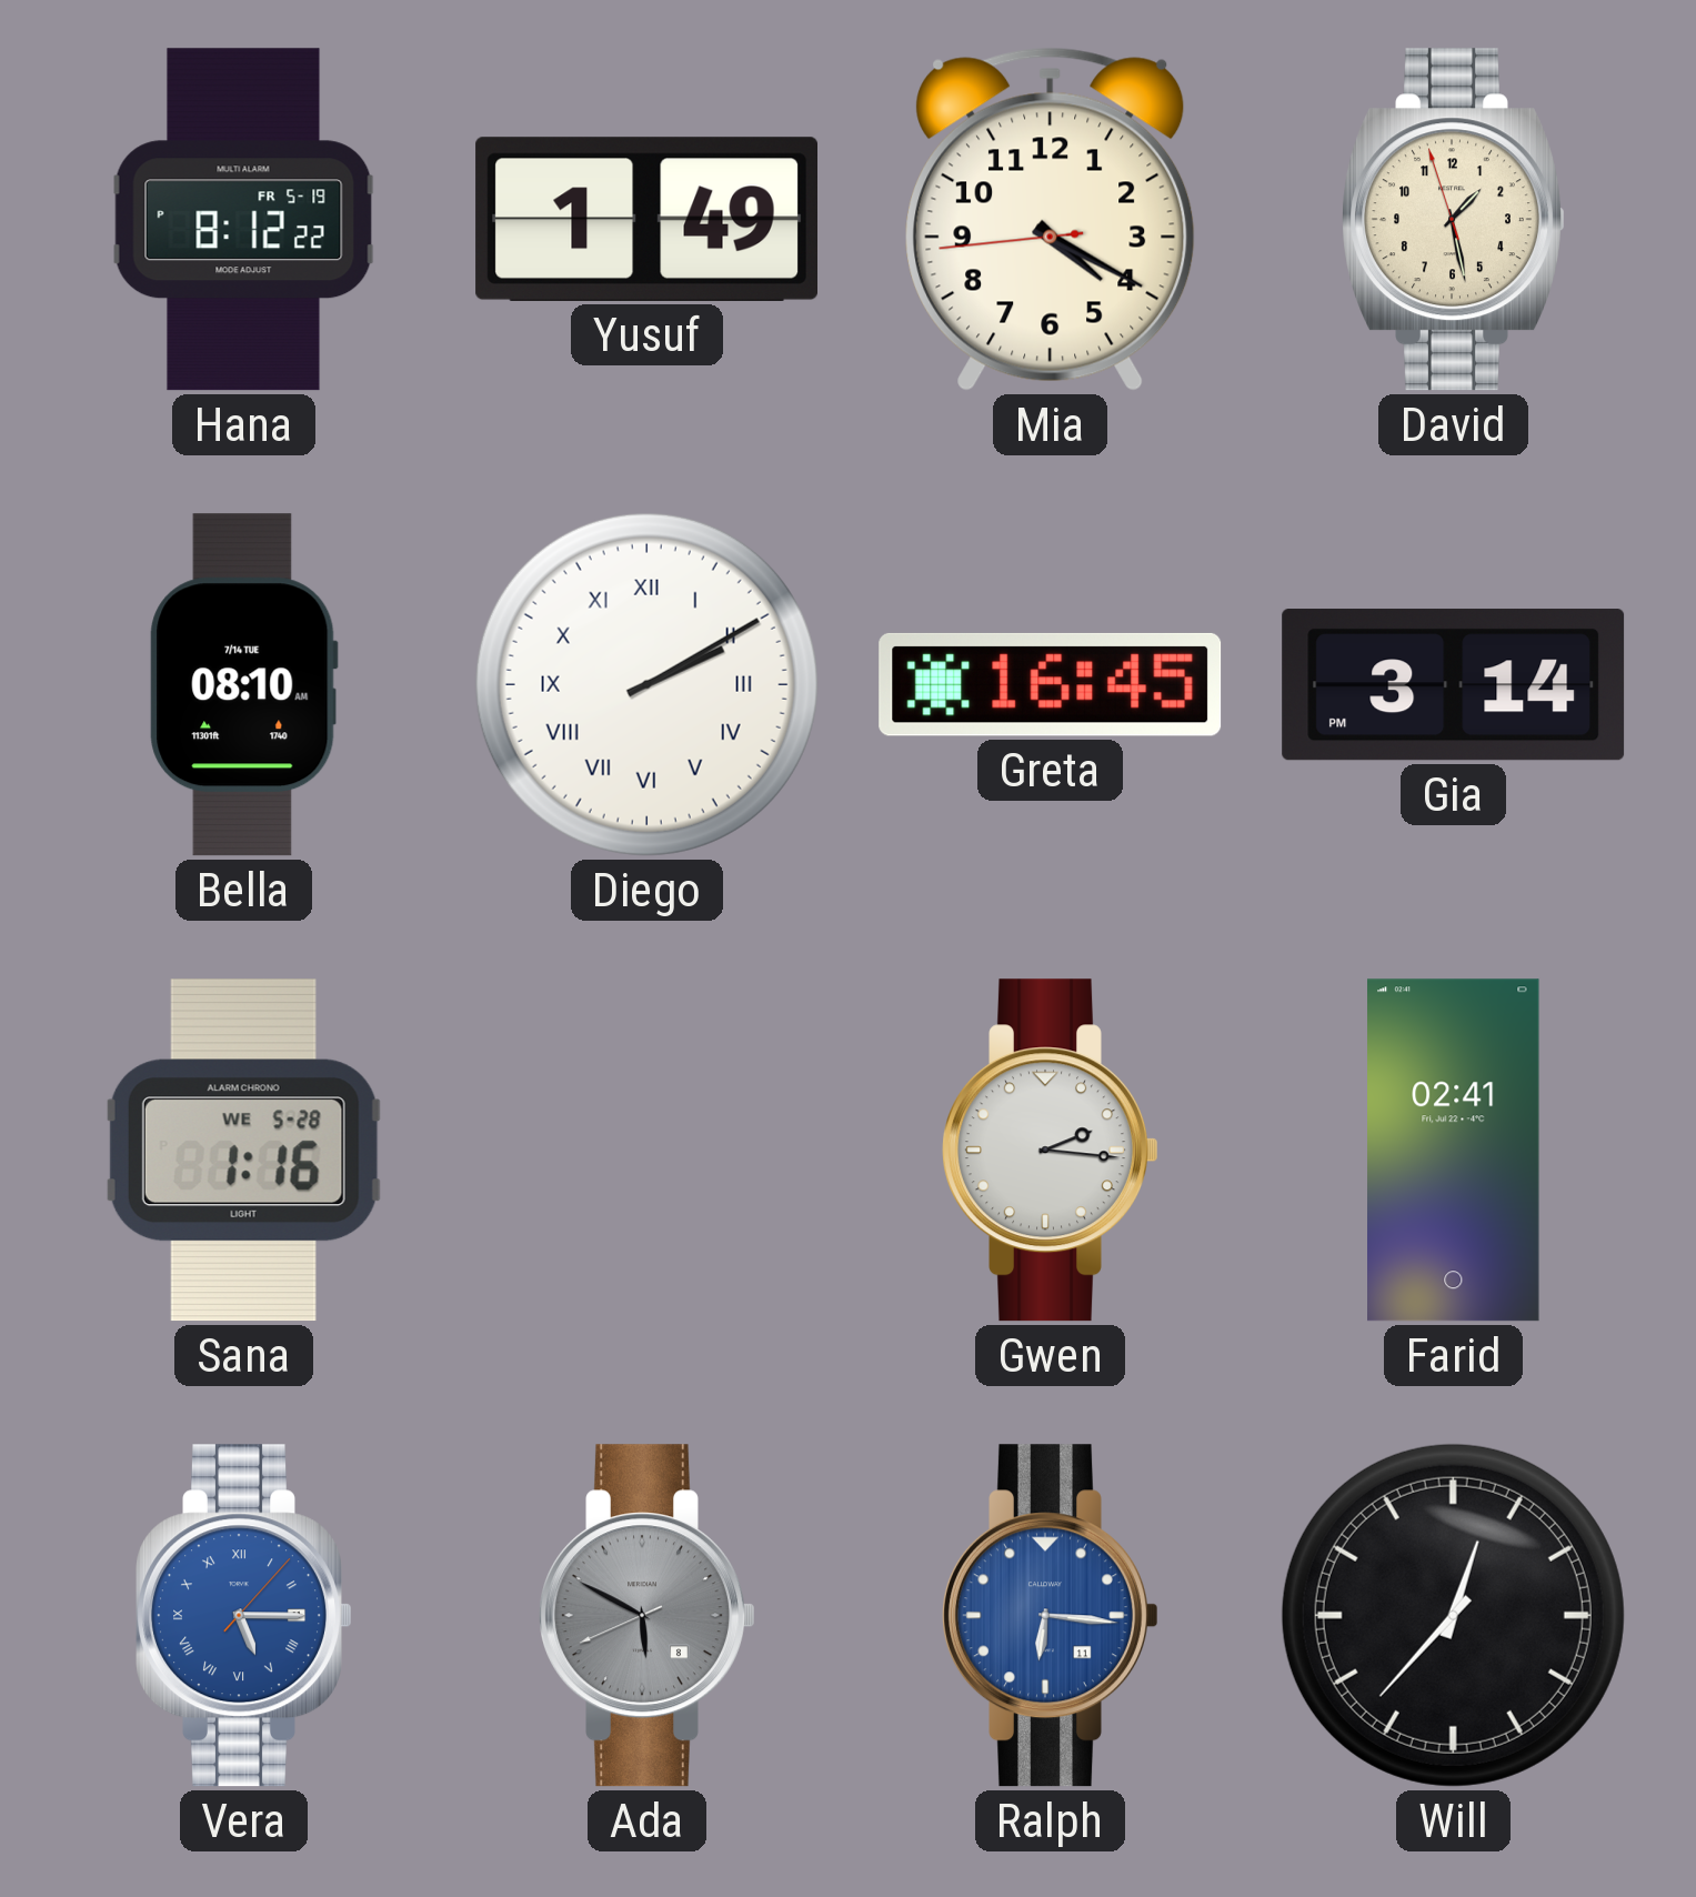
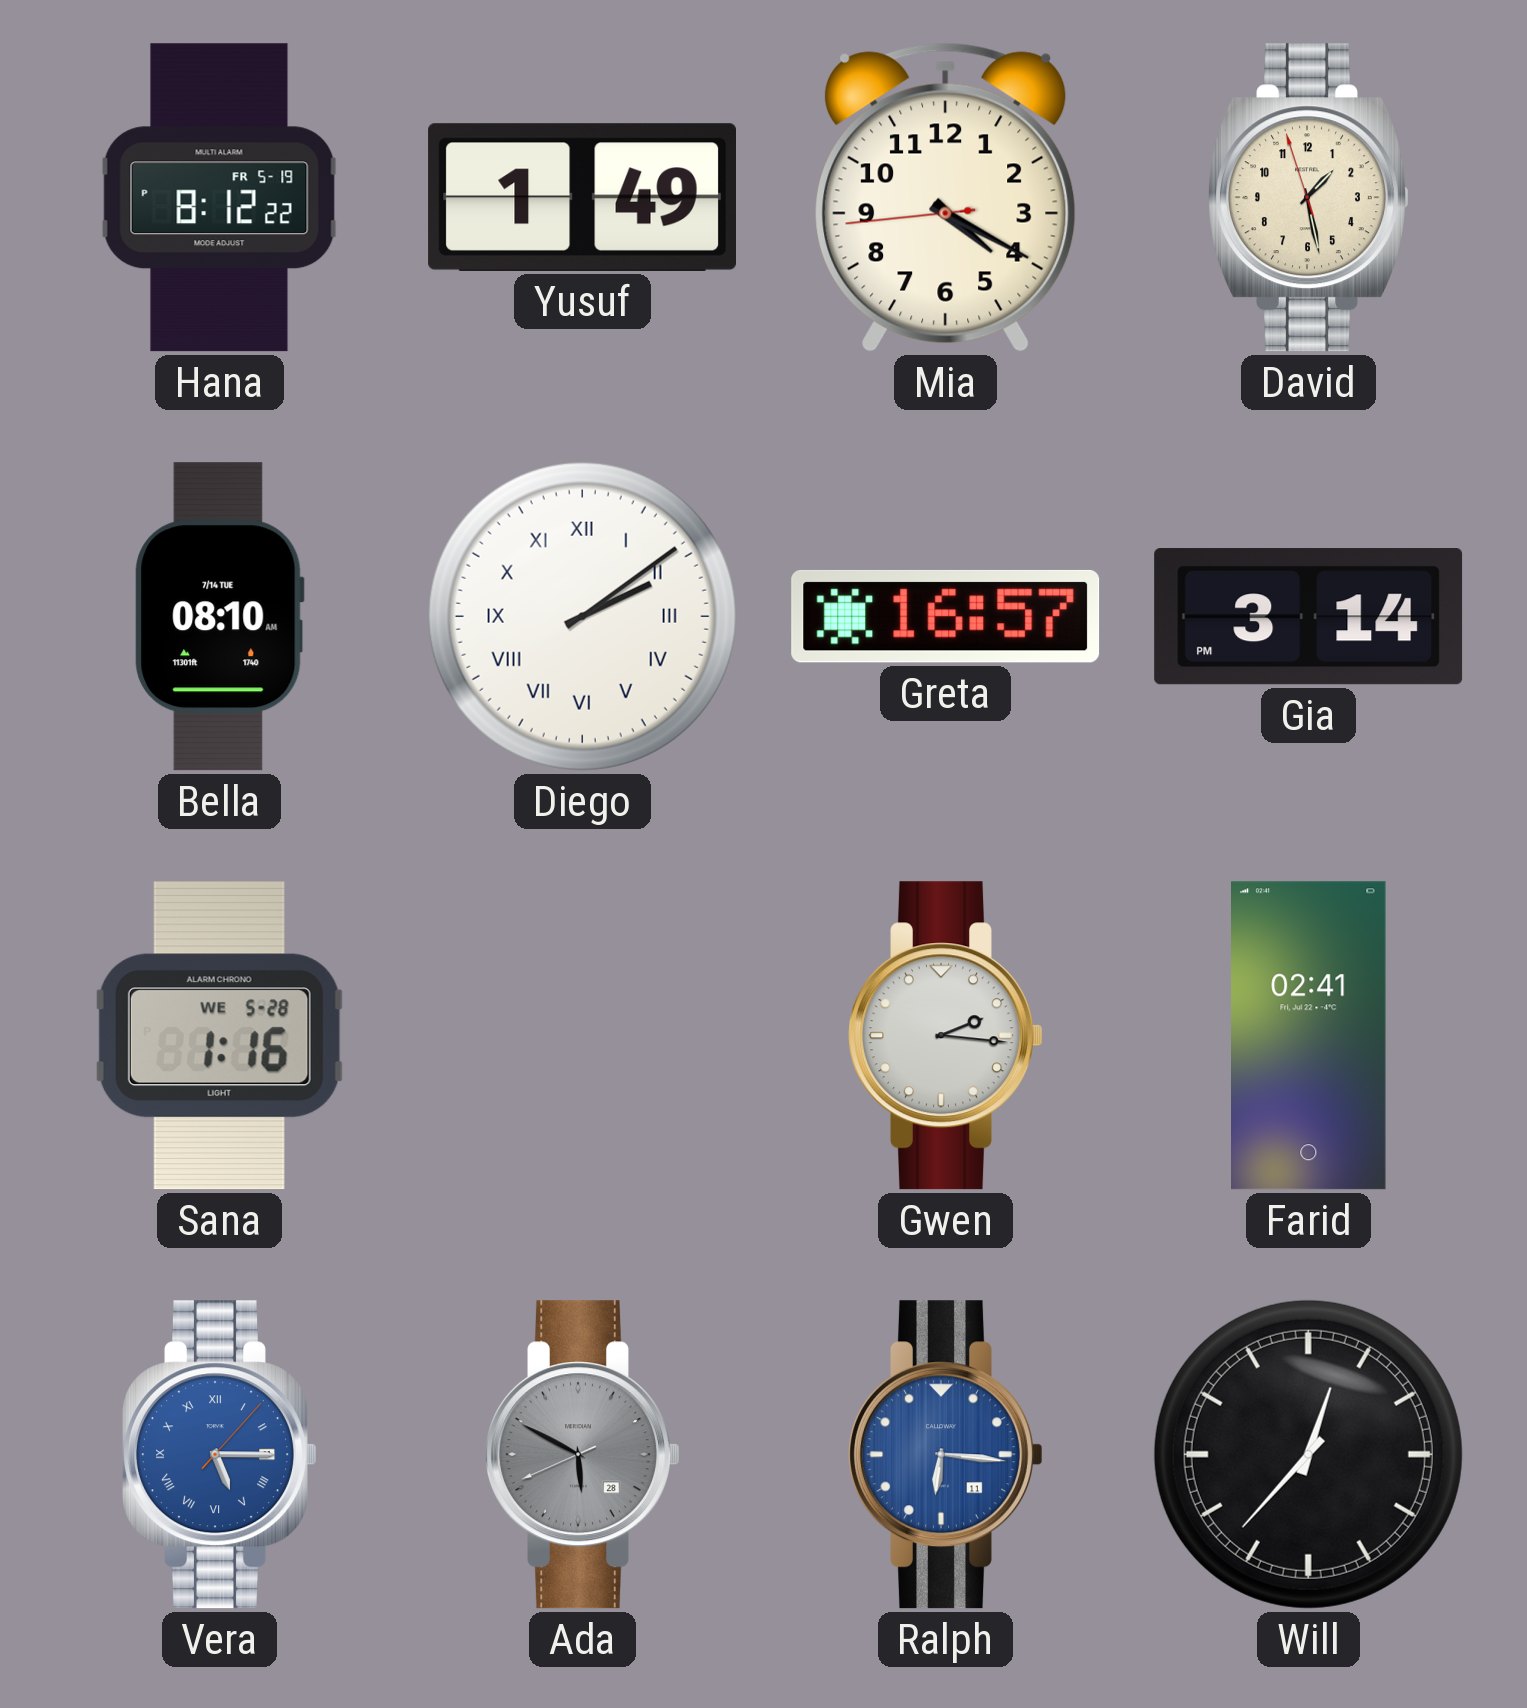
Diego: 2:10 -> 2:09
Greta: 16:45 -> 16:57
Ada date: 8 -> 28
